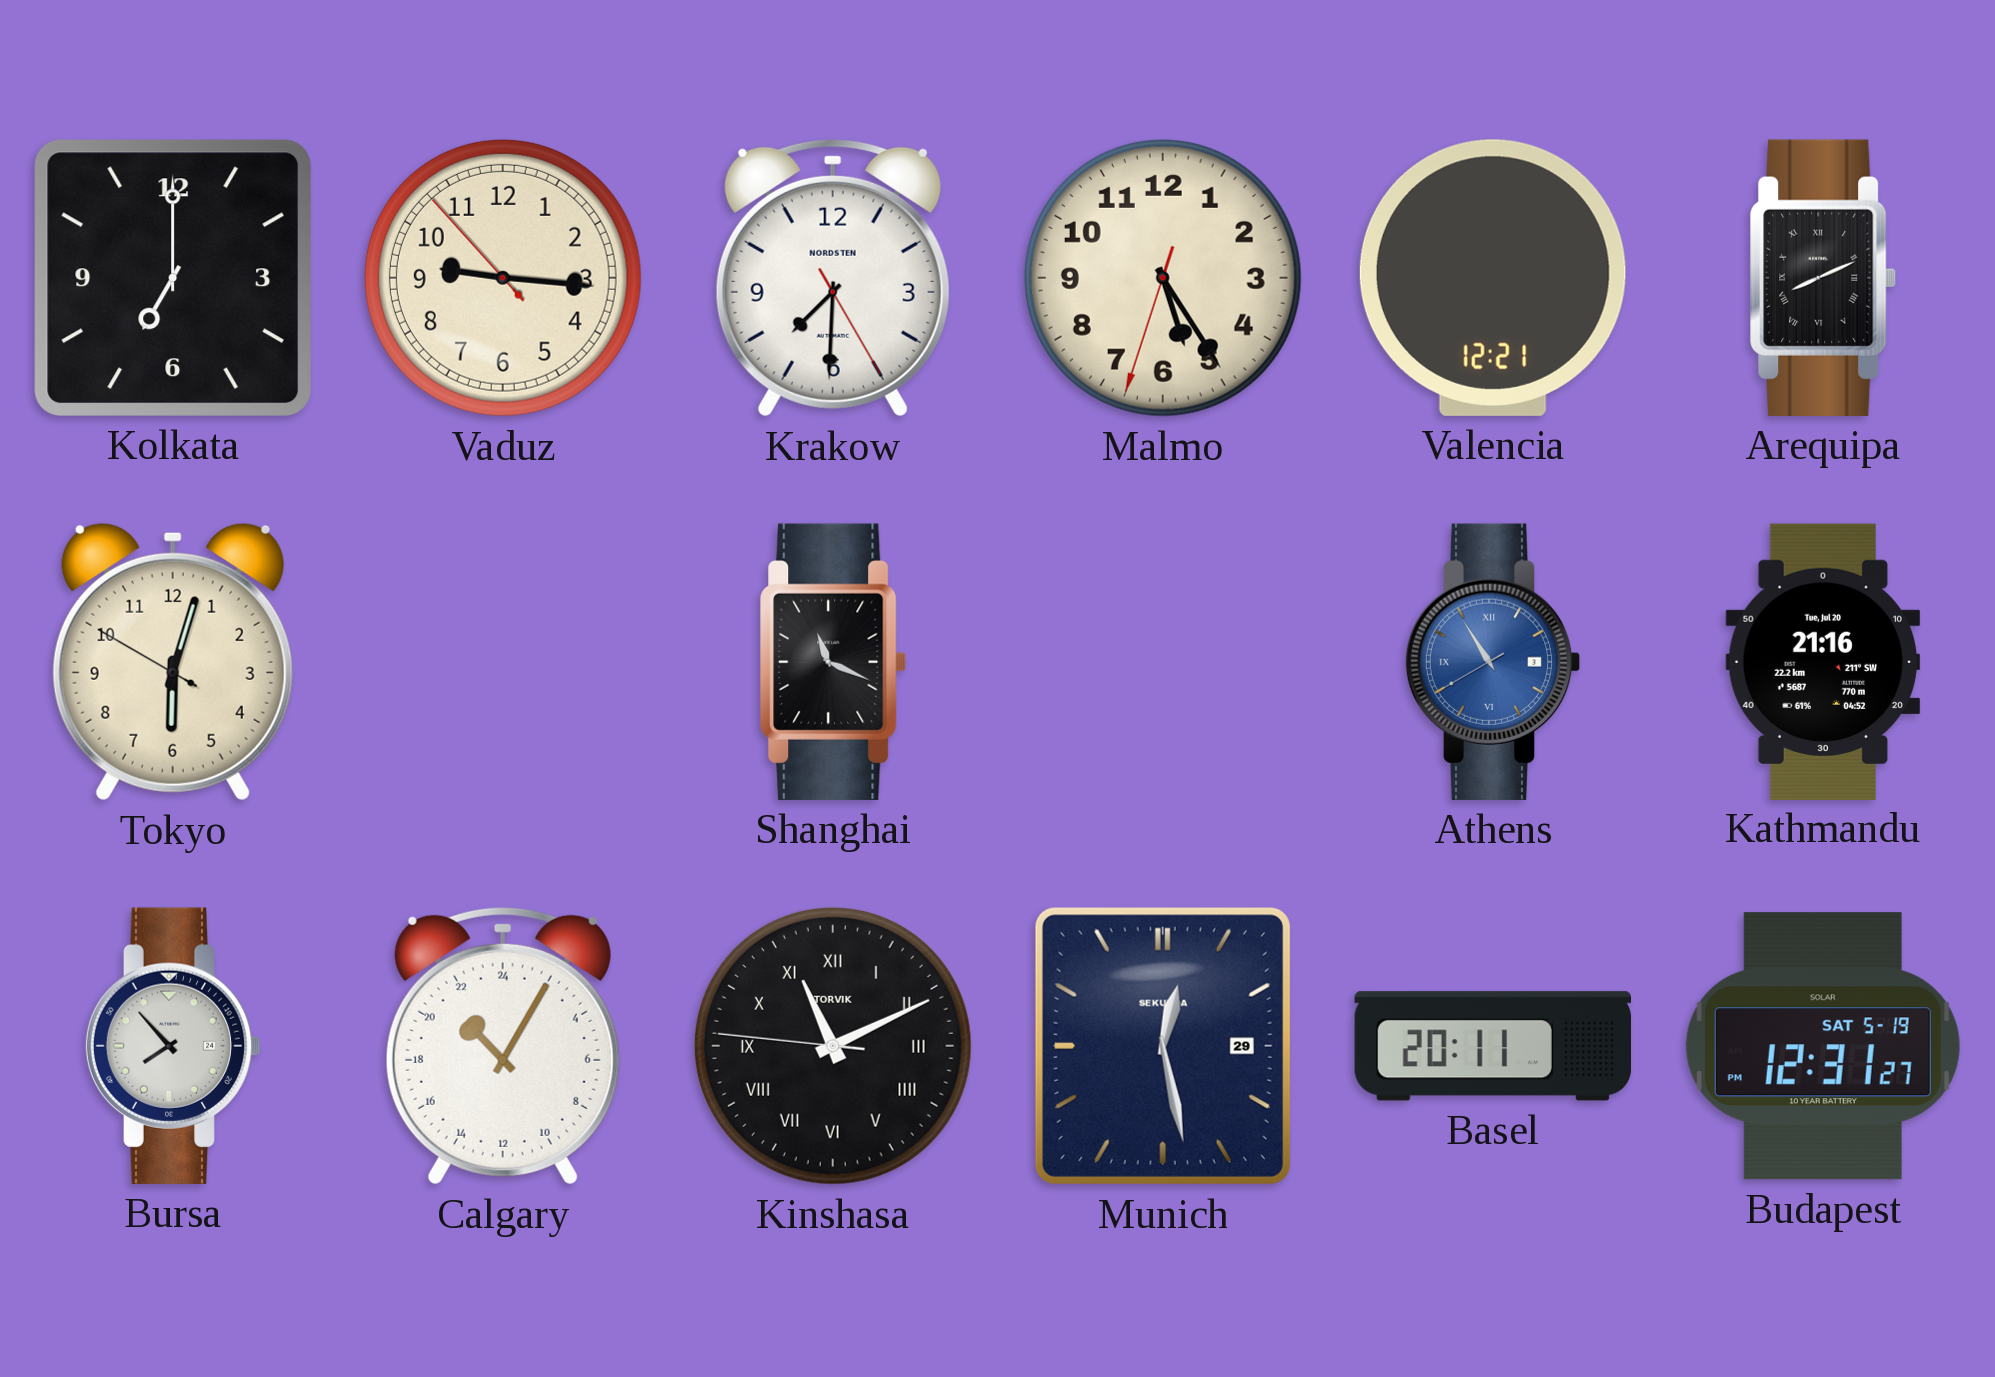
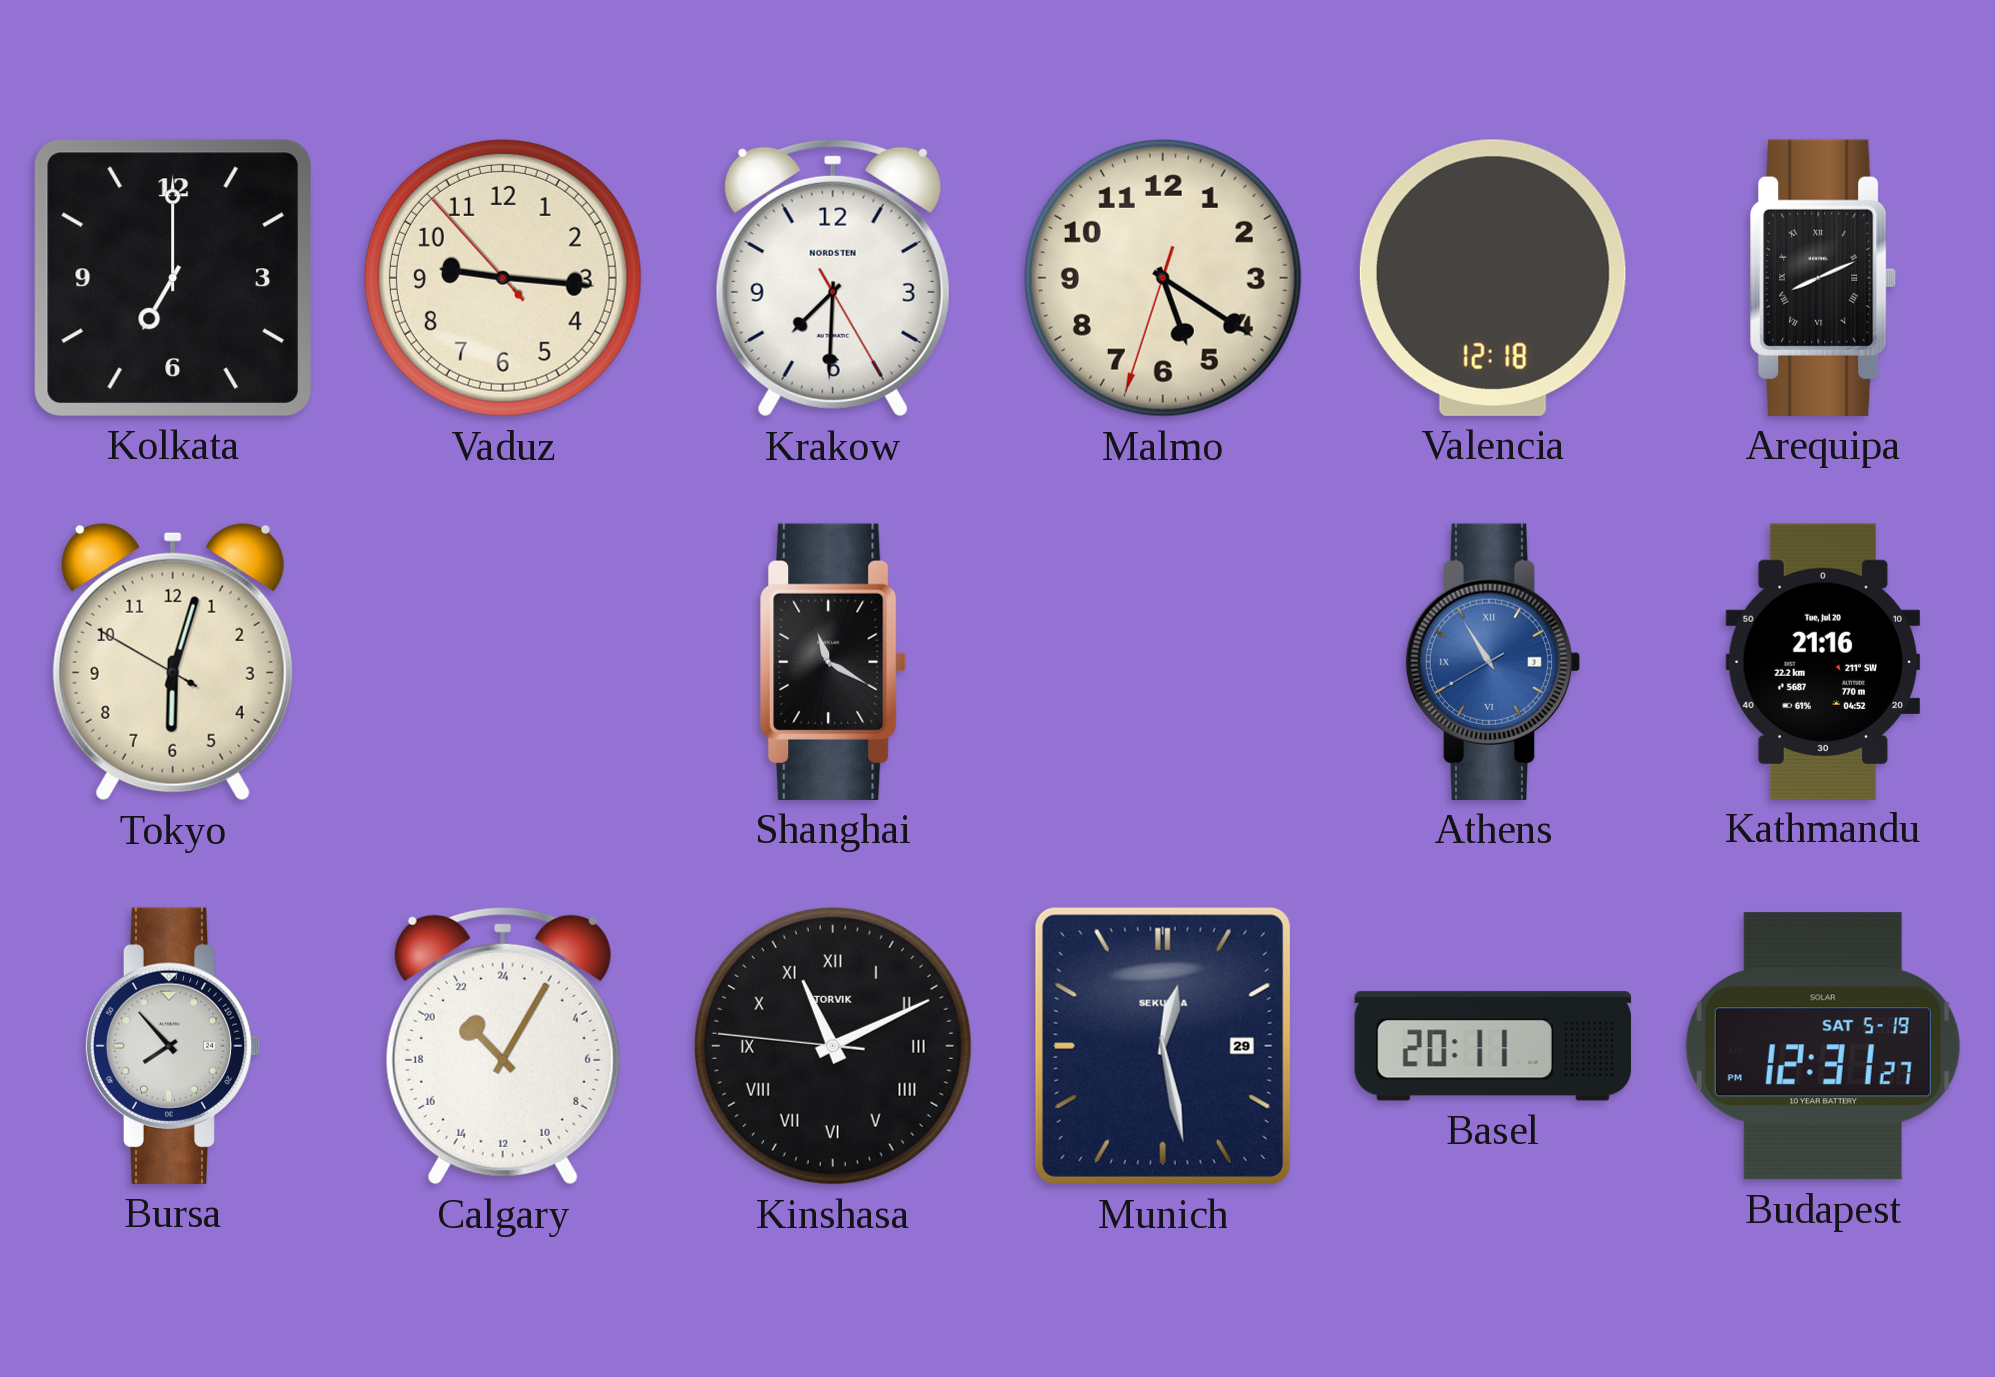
Malmo: 5:24 -> 5:20
Valencia: 12:21 -> 12:18
Shanghai: 11:19 -> 11:20
